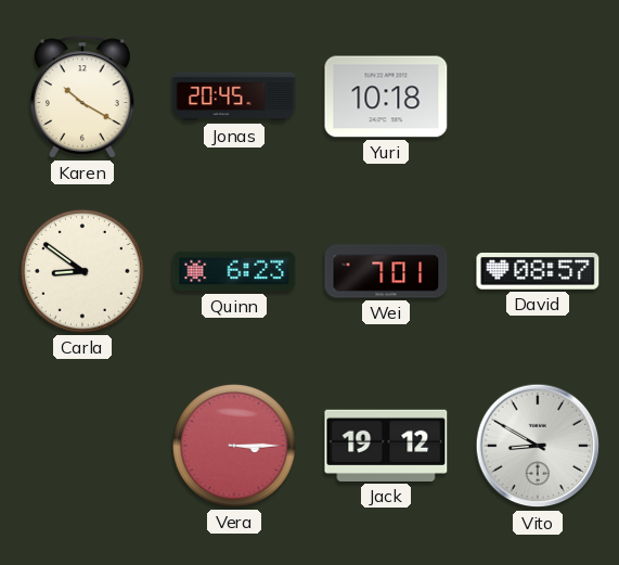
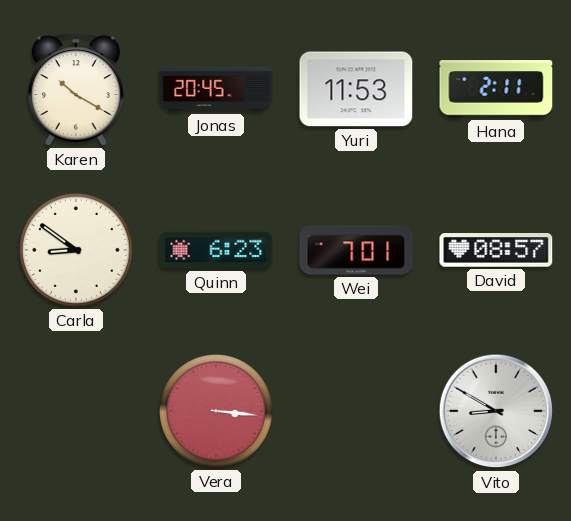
Yuri: 10:18 -> 11:53
Hana: none -> 2:11
Vera: 3:15 -> 3:16
Jack: 19:12 -> none
